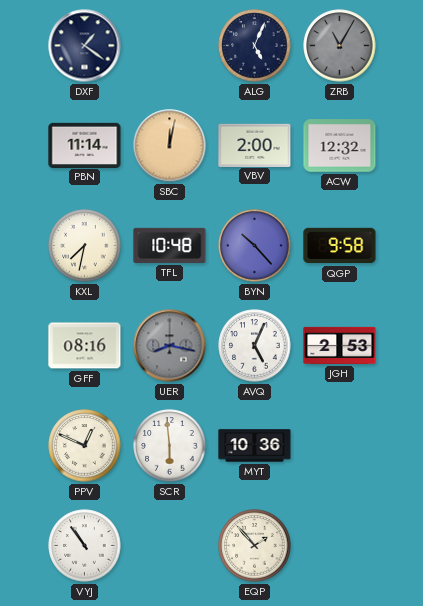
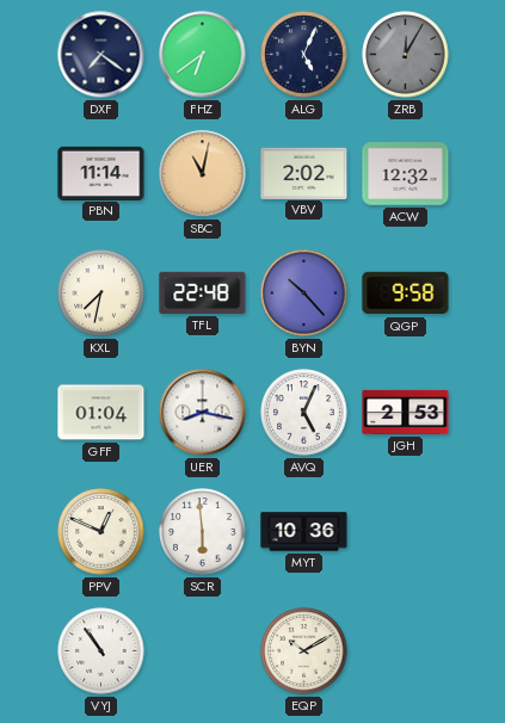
DXF: 1:21 -> 7:21
FHZ: none -> 6:39
ZRB: 11:05 -> 12:05
SBC: 12:02 -> 11:02
VBV: 2:00 -> 2:02
TFL: 10:48 -> 22:48
GFF: 08:16 -> 01:04
UER dial: grey -> white
EQP: 1:53 -> 10:10
